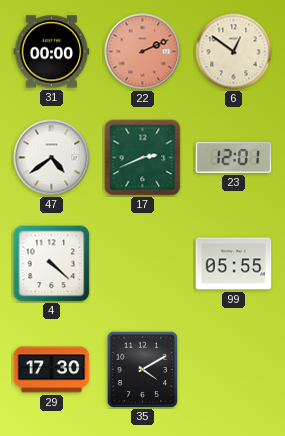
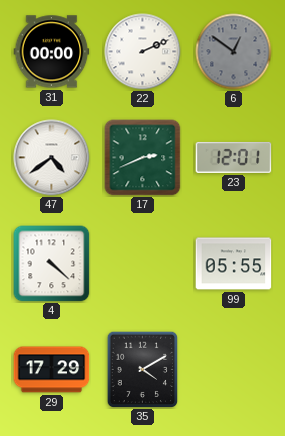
22 dial: salmon -> white
6 dial: cream -> grey
29: 17:30 -> 17:29
